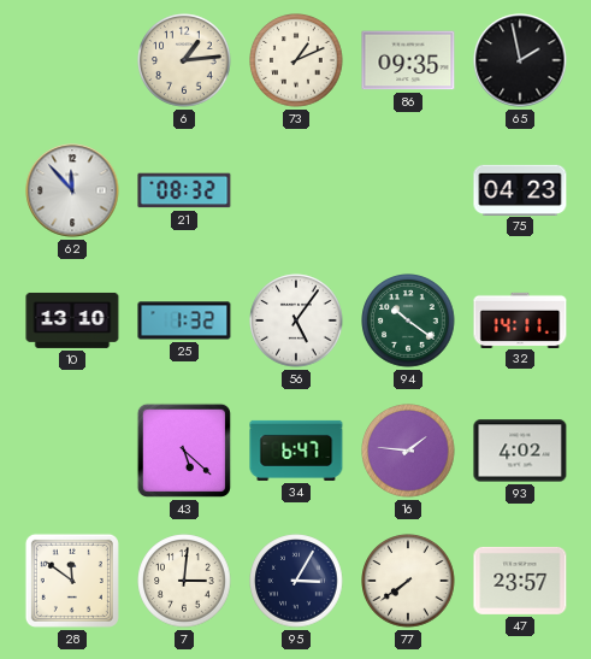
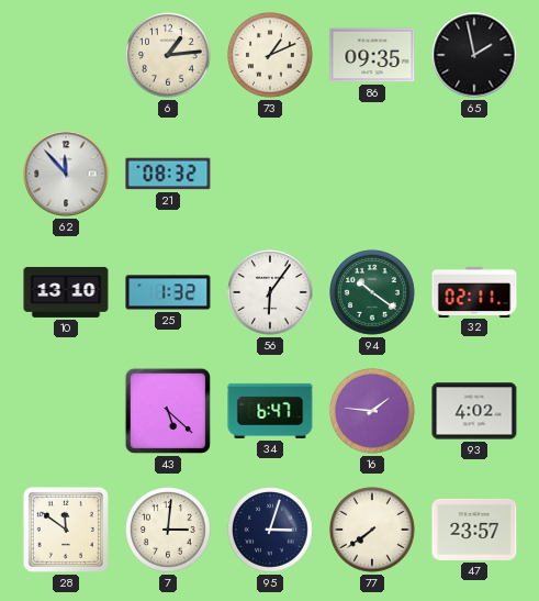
75: 04:23 -> none
56: 5:06 -> 6:06
32: 14:11 -> 02:11
95: 3:05 -> 3:03
